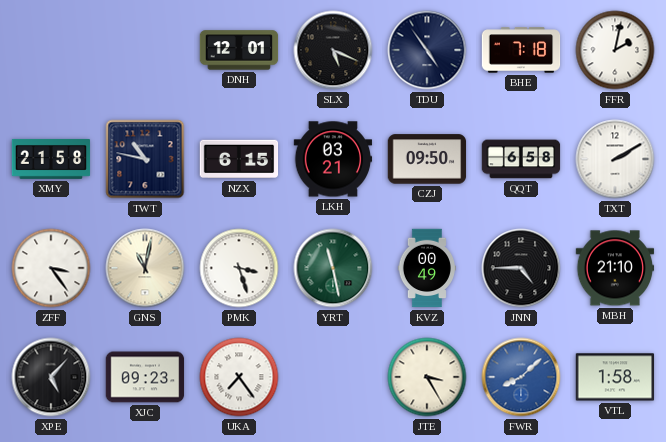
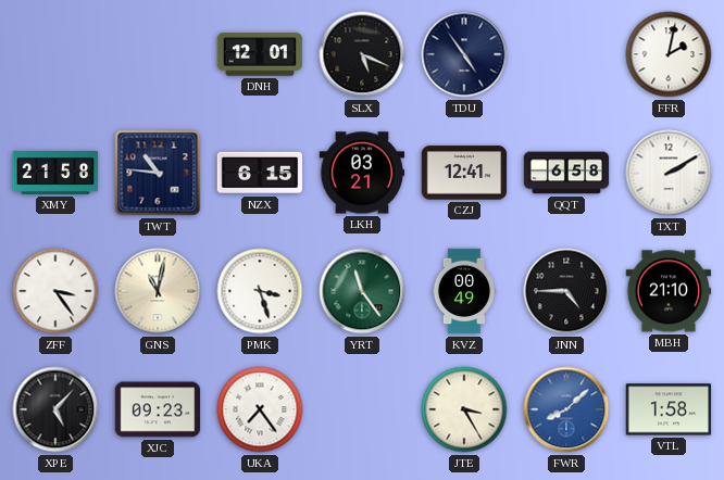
BHE: 7:18 -> none
TWT: 10:47 -> 10:46
CZJ: 09:50 -> 12:41
YRT: 11:28 -> 11:24
